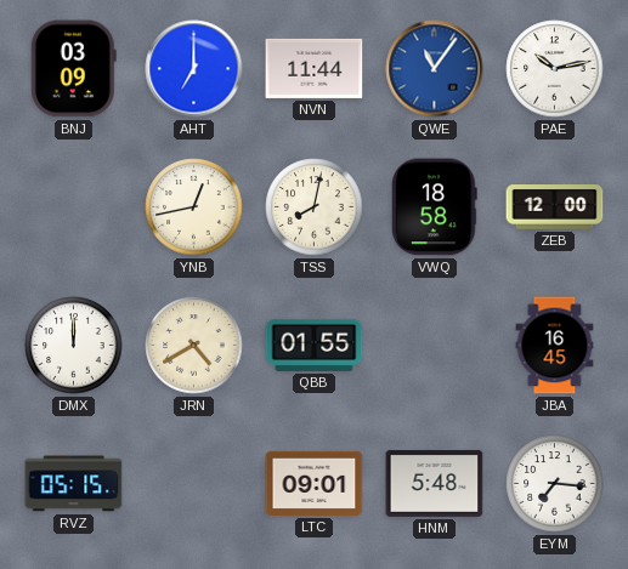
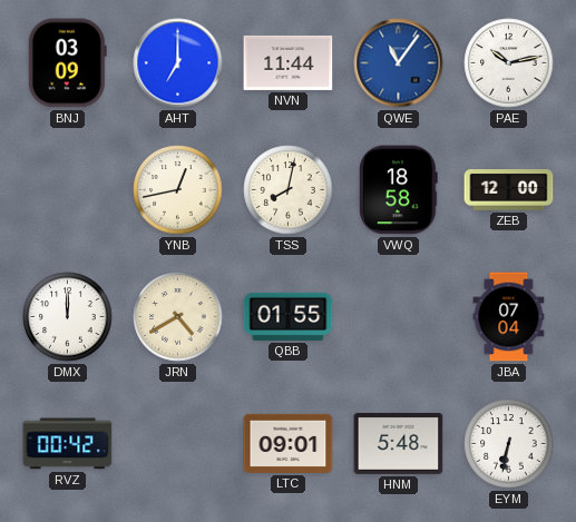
JBA: 16:45 -> 07:04
RVZ: 05:15 -> 00:42
EYM: 7:16 -> 6:32
